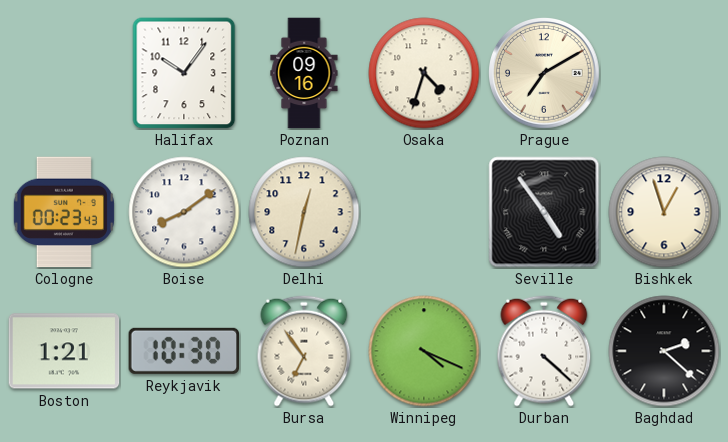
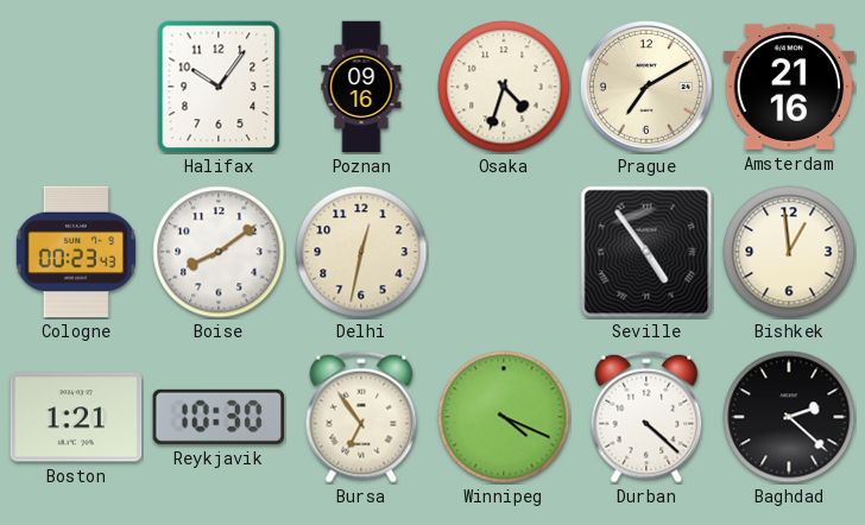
Amsterdam: none -> 21:16
Bishkek: 12:57 -> 12:59
